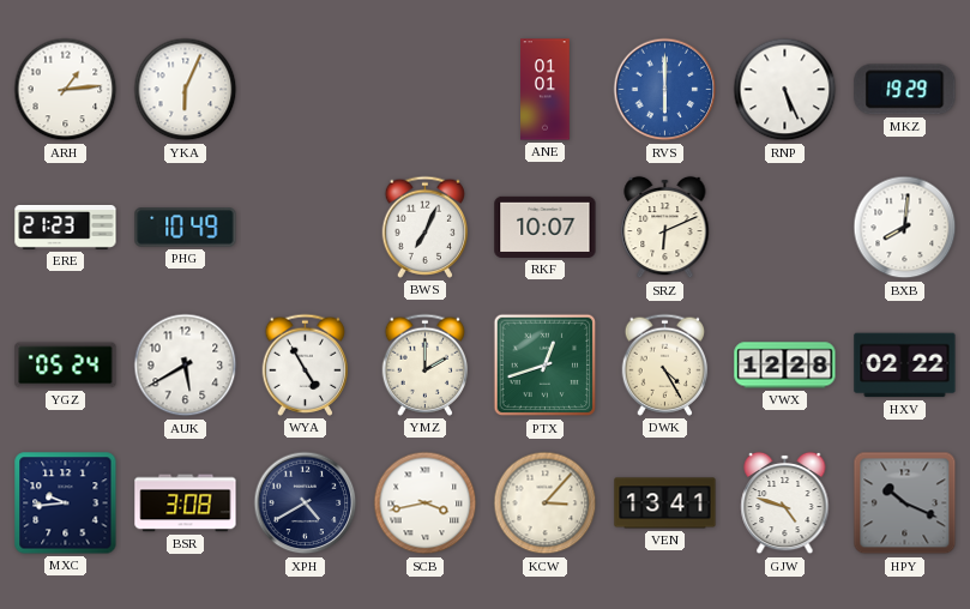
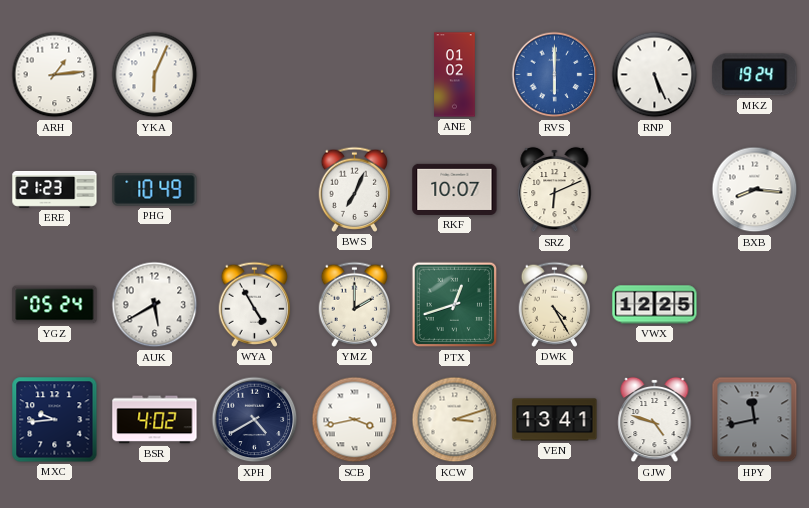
ANE: 01:01 -> 01:02
MKZ: 19:29 -> 19:24
BXB: 8:01 -> 8:16
VWX: 12:28 -> 12:25
HXV: 02:22 -> none
BSR: 3:08 -> 4:02
KCW: 3:07 -> 3:12
HPY: 10:19 -> 11:43
